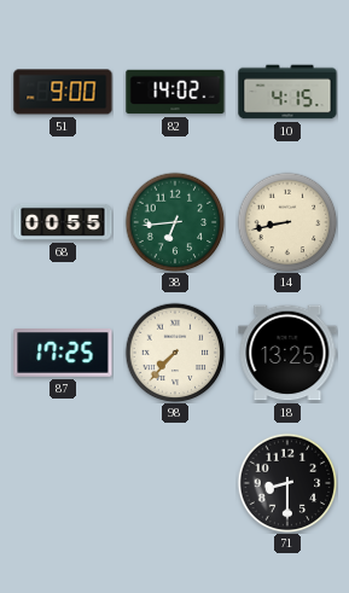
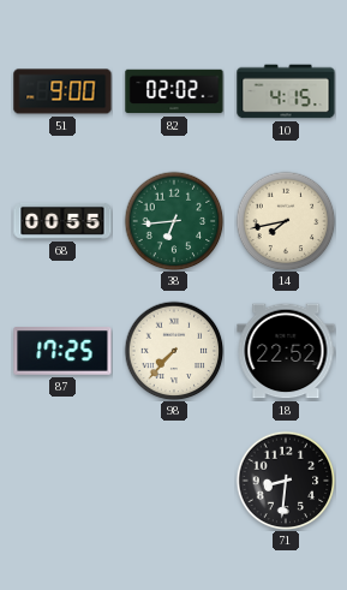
82: 14:02 -> 02:02
14: 8:43 -> 7:43
18: 13:25 -> 22:52
71: 8:30 -> 8:31
